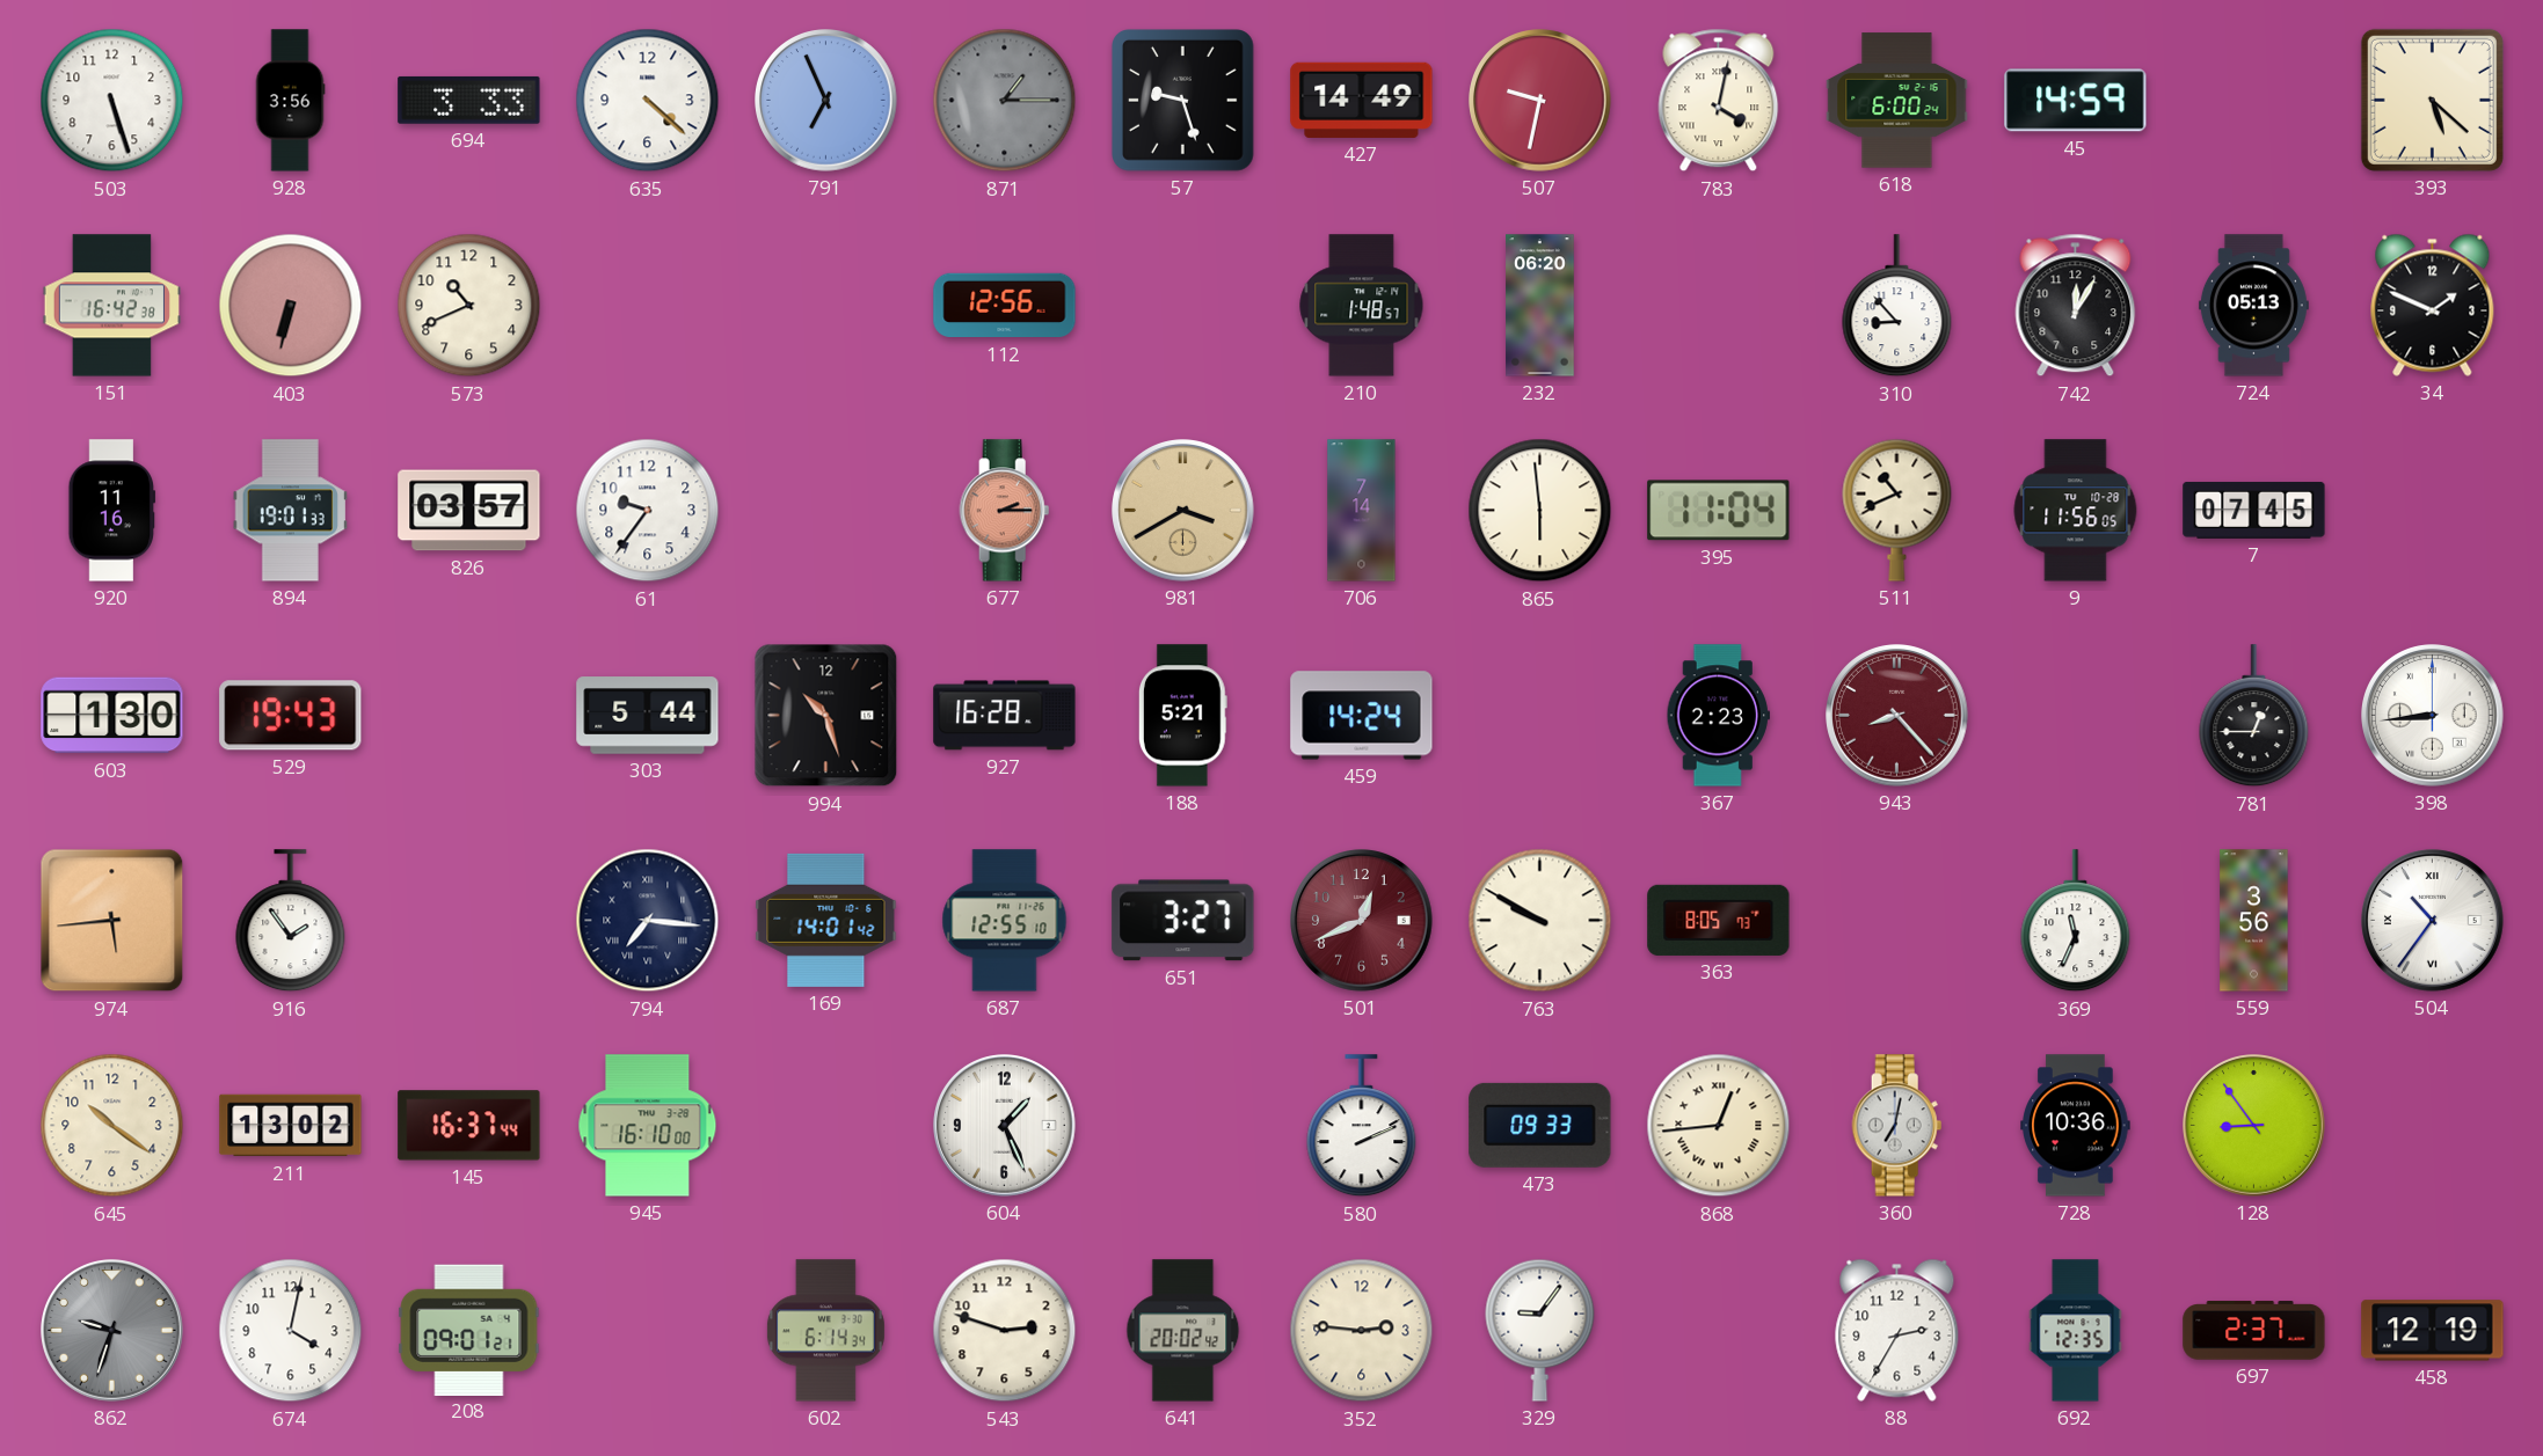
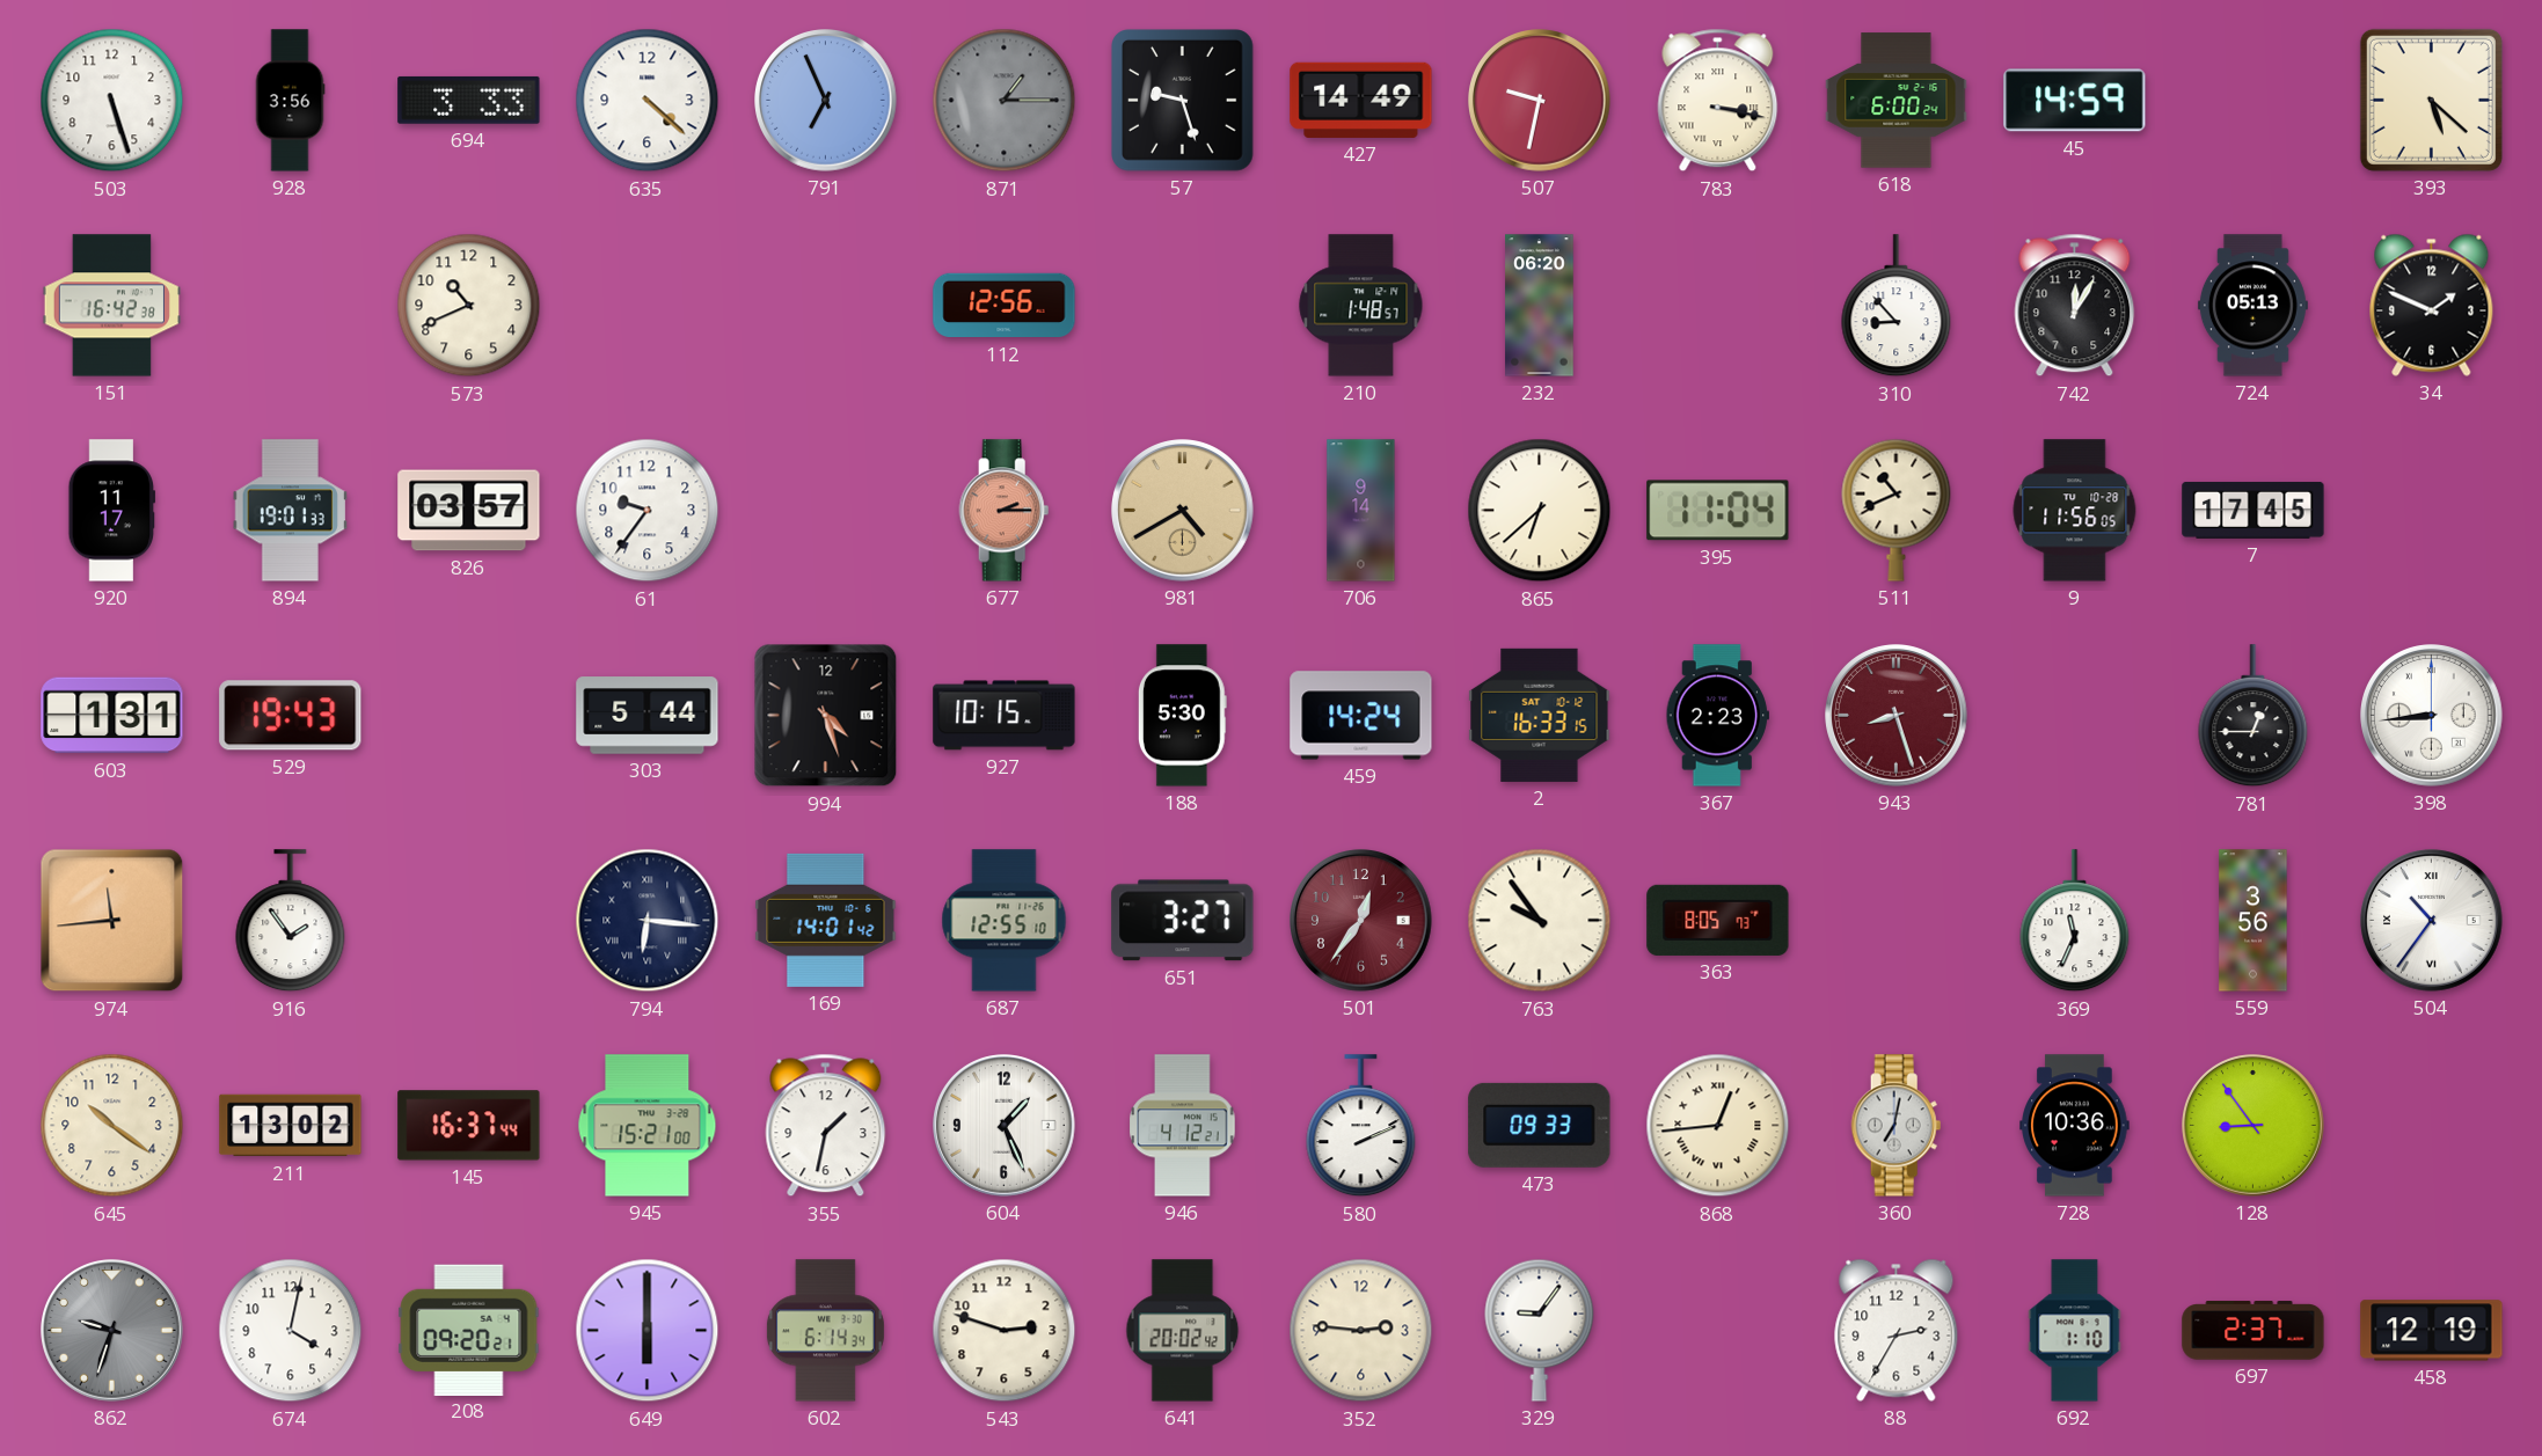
783: 4:02 -> 3:17
403: 6:32 -> none
920: 11:16 -> 11:17
981: 3:40 -> 4:40
706: 7:14 -> 9:14
865: 5:59 -> 6:38
7: 07:45 -> 17:45
603: 1:30 -> 1:31
994: 10:27 -> 4:27
927: 16:28 -> 10:15
188: 5:21 -> 5:30
2: none -> 16:33
943: 8:23 -> 8:27
974: 5:44 -> 11:44
794: 7:16 -> 6:16
501: 12:41 -> 12:36
763: 9:50 -> 9:54
945: 16:10 -> 15:21
355: none -> 1:32
946: none -> 4:12
208: 09:01 -> 09:20
649: none -> 6:00
692: 12:35 -> 1:10
